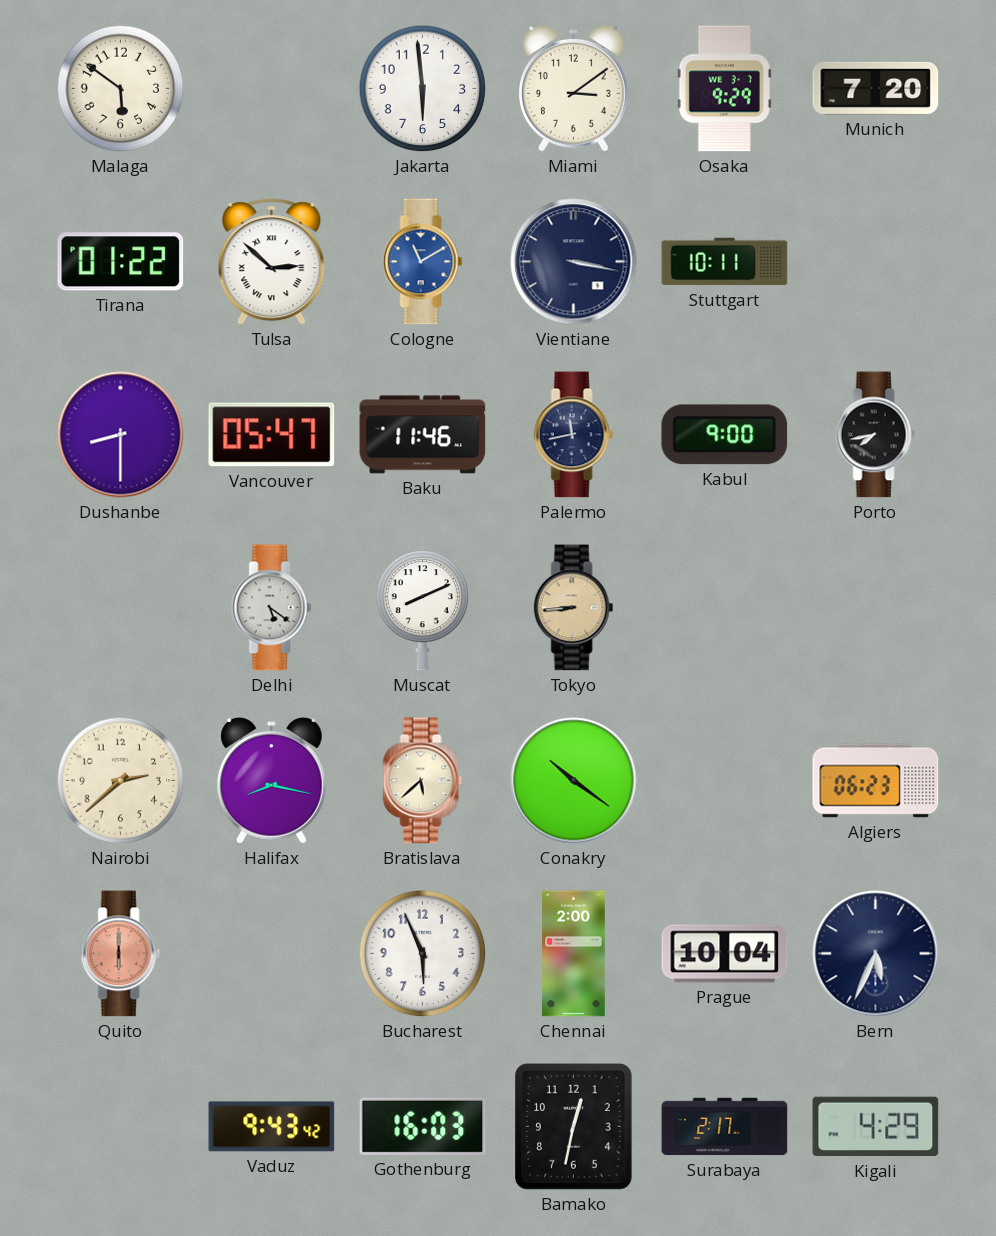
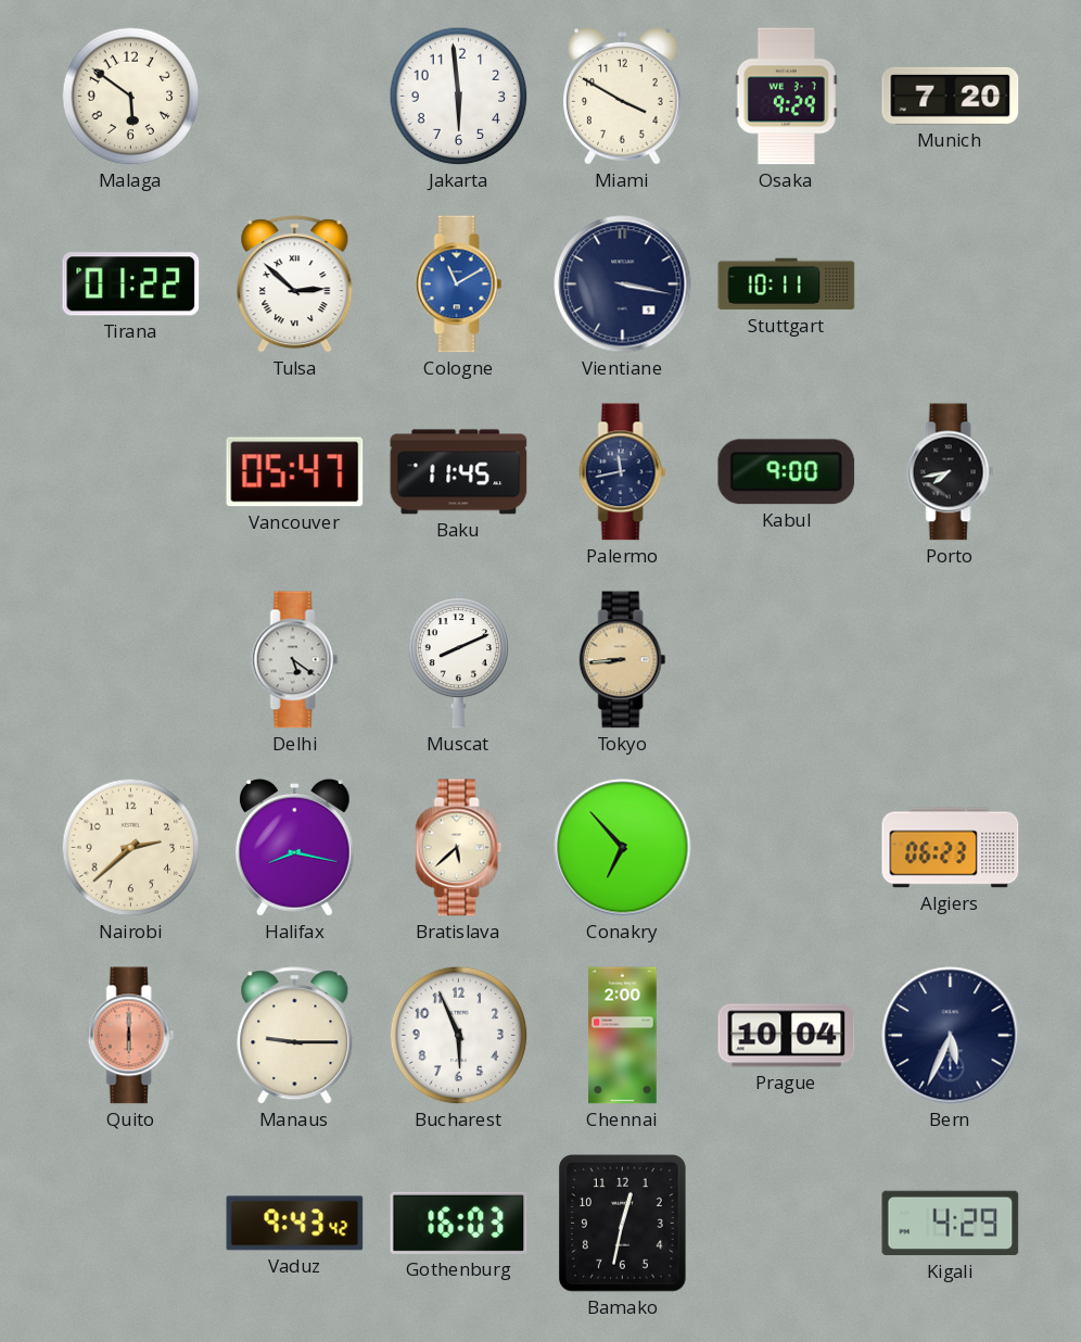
Miami: 3:09 -> 3:50
Dushanbe: 8:30 -> none
Baku: 11:46 -> 11:45
Conakry: 10:21 -> 6:53
Manaus: none -> 9:15
Surabaya: 2:17 -> none
